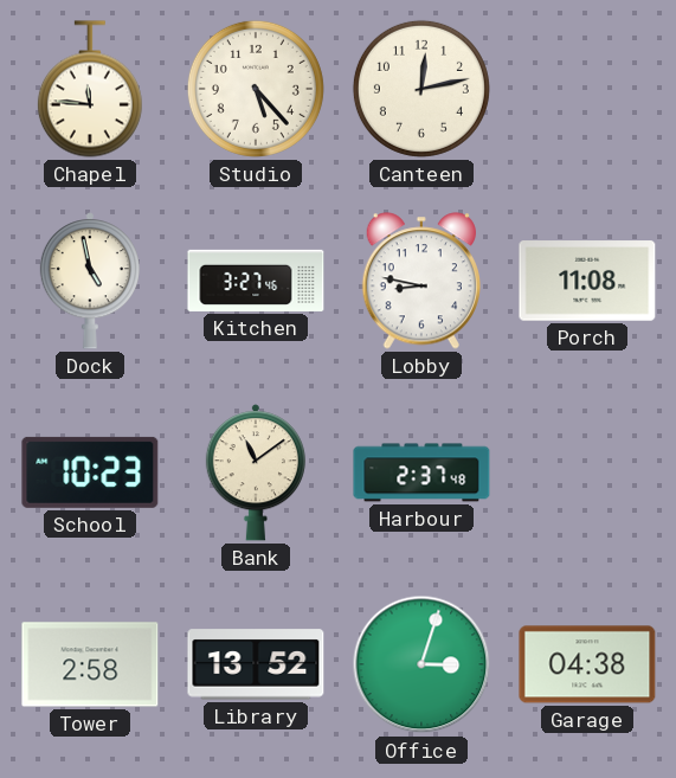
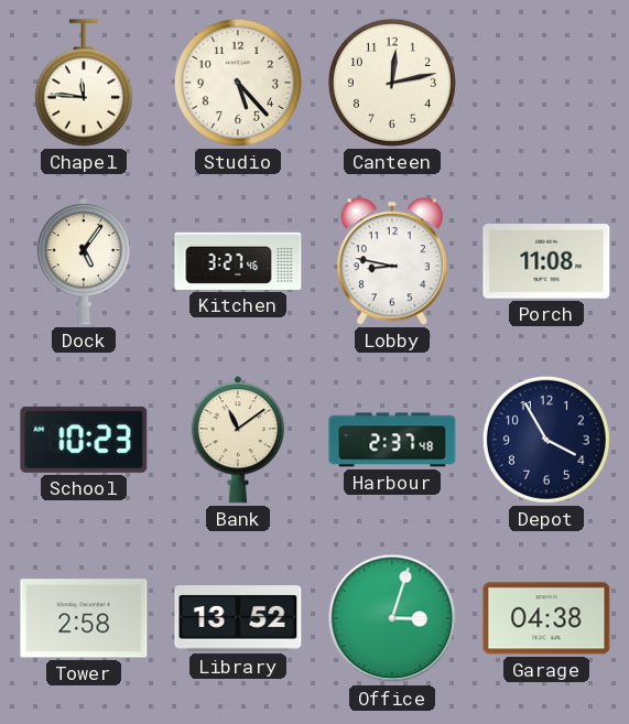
Dock: 4:58 -> 5:06
Depot: none -> 3:55
